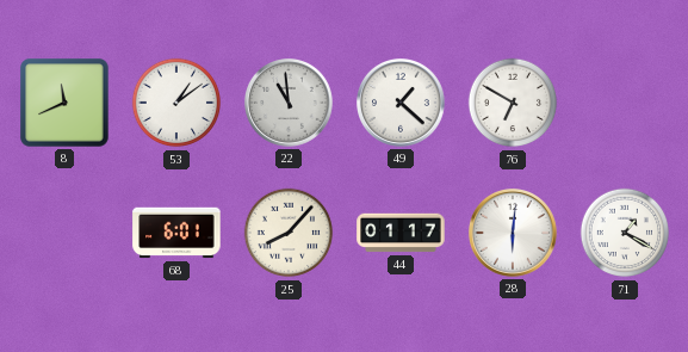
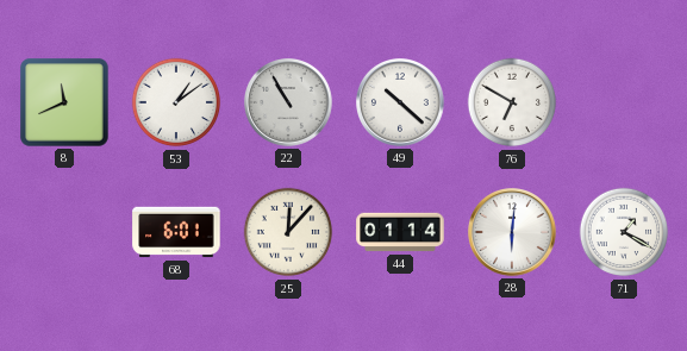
22: 10:59 -> 10:55
49: 1:22 -> 10:22
25: 8:07 -> 12:07
44: 01:17 -> 01:14
